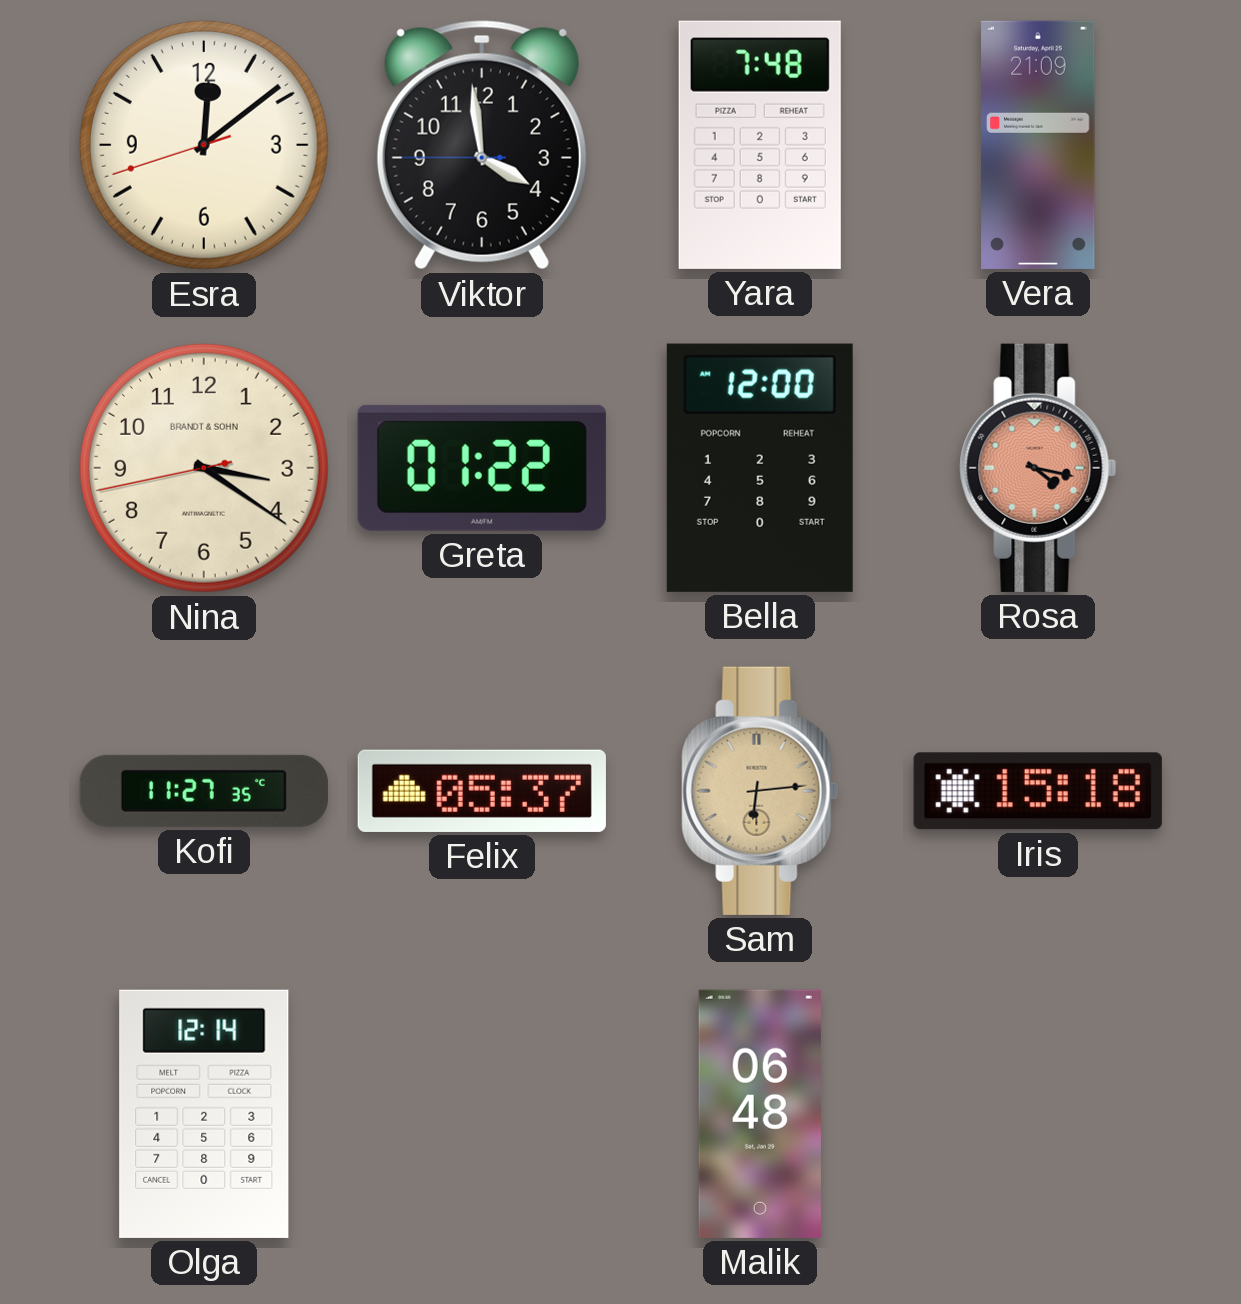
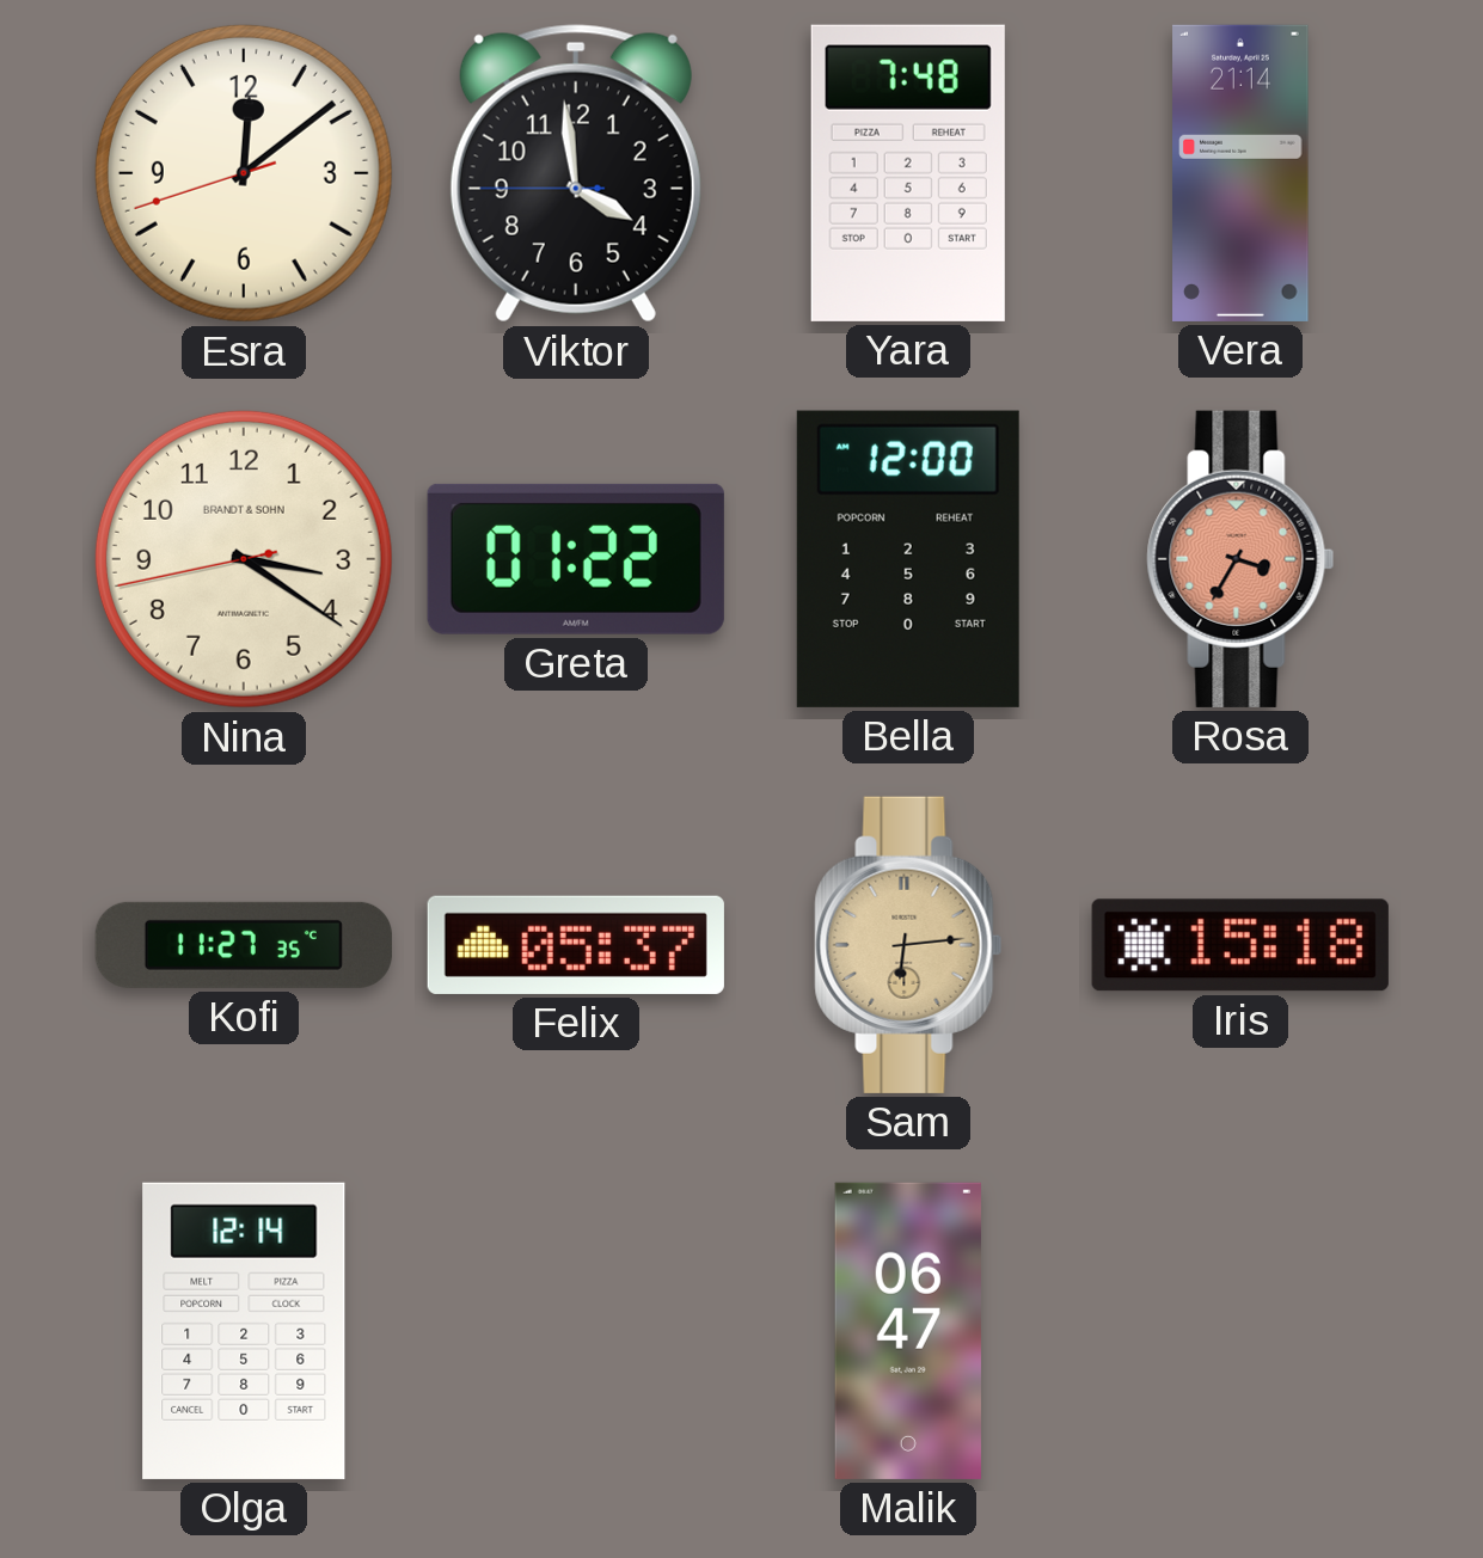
Vera: 21:09 -> 21:14
Rosa: 4:17 -> 3:35
Malik: 06:48 -> 06:47
